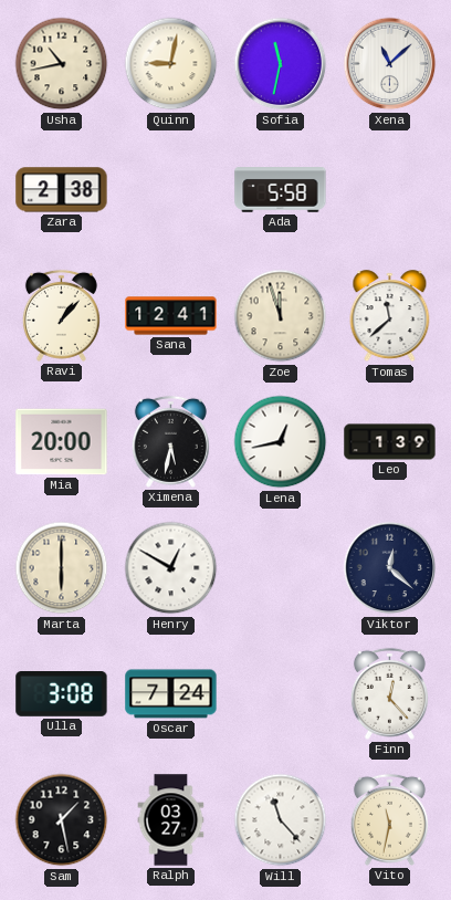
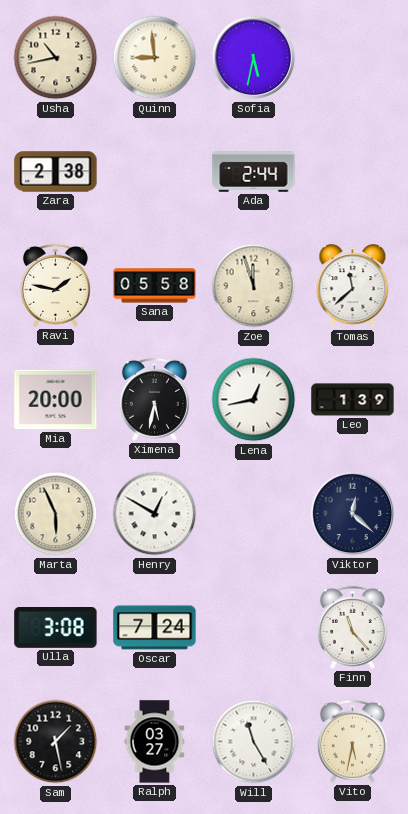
Quinn: 9:02 -> 8:59
Sofia: 11:32 -> 5:32
Xena: 11:08 -> none
Ada: 5:58 -> 2:44
Ravi: 1:07 -> 1:47
Sana: 12:41 -> 05:58
Marta: 6:00 -> 5:56
Finn: 12:23 -> 11:23
Will: 11:23 -> 11:25
Vito: 11:32 -> 5:32
